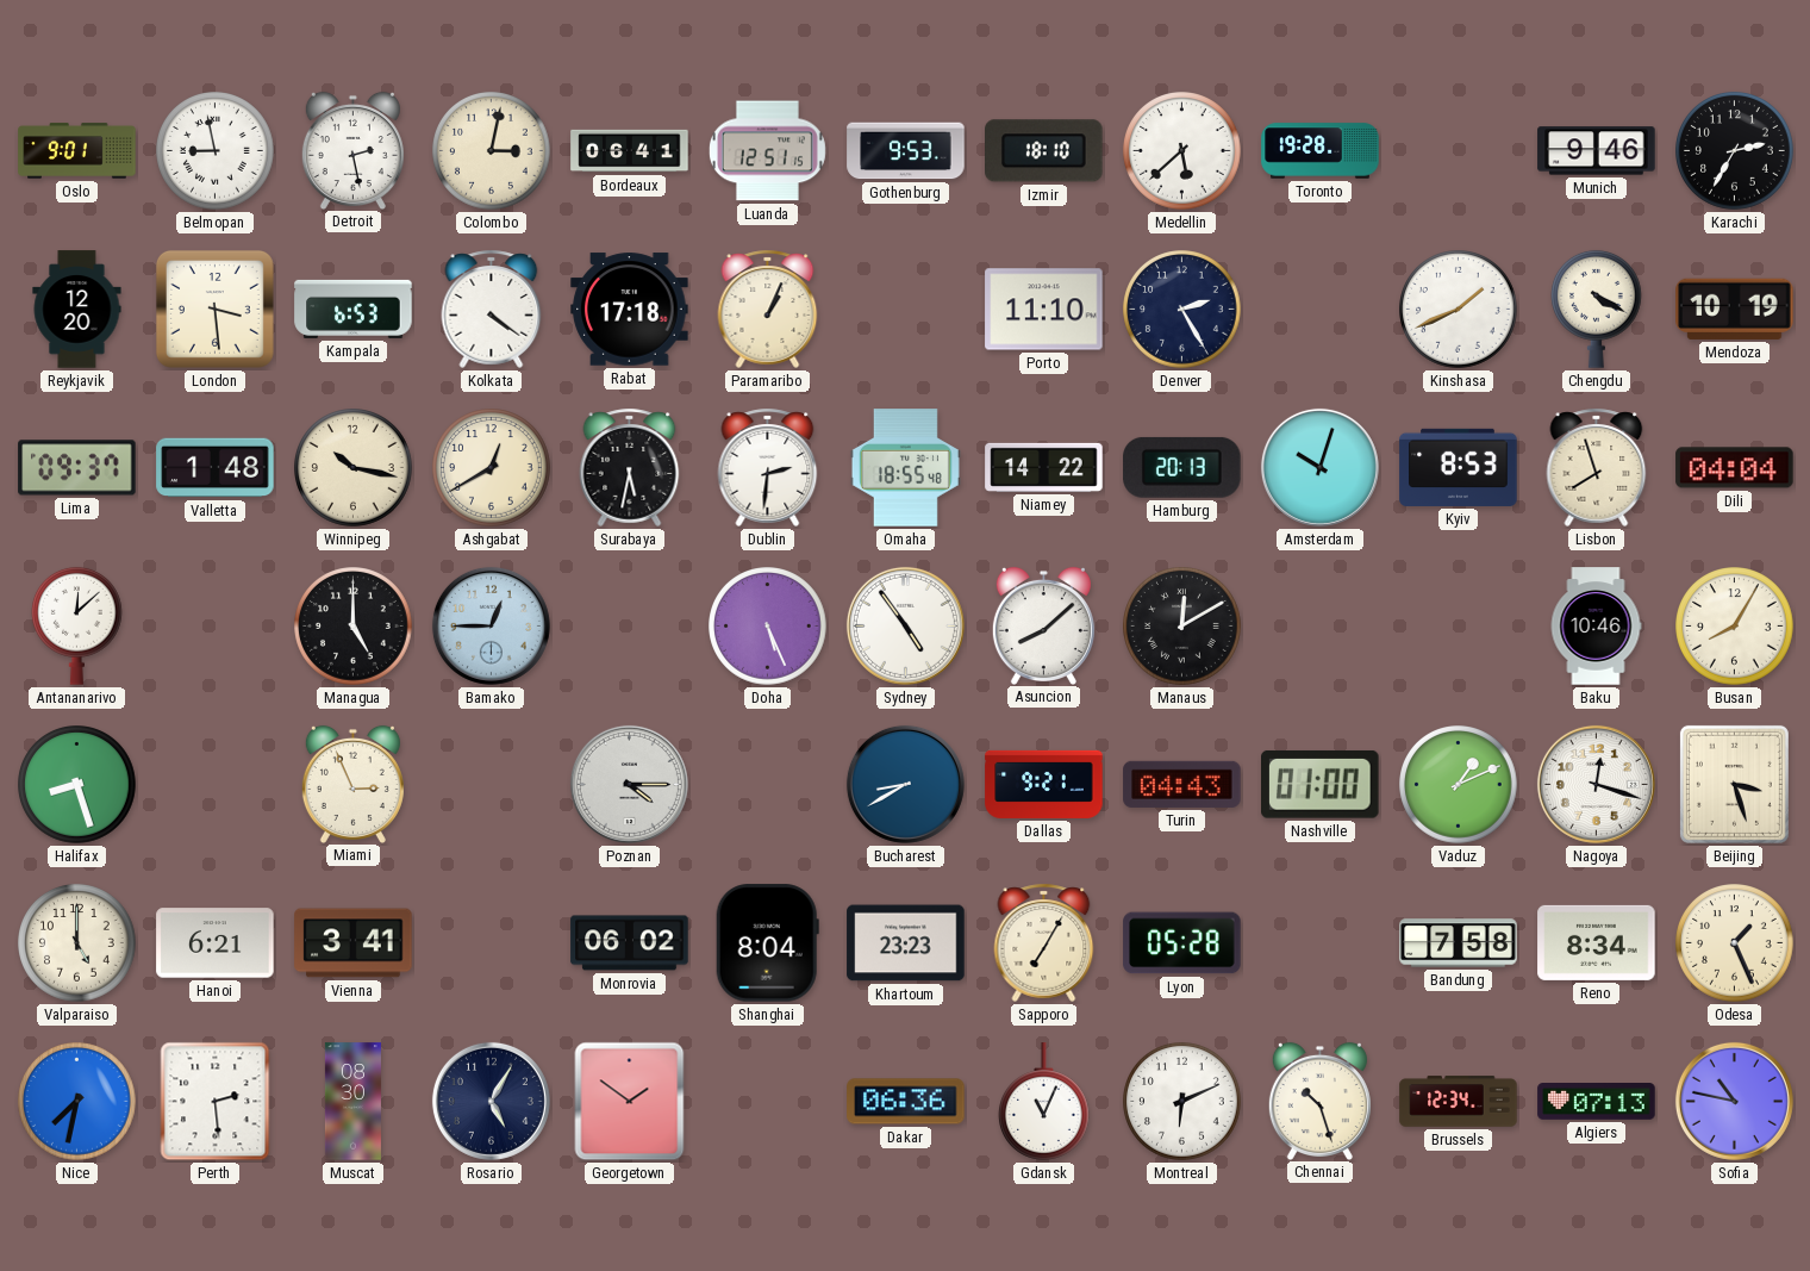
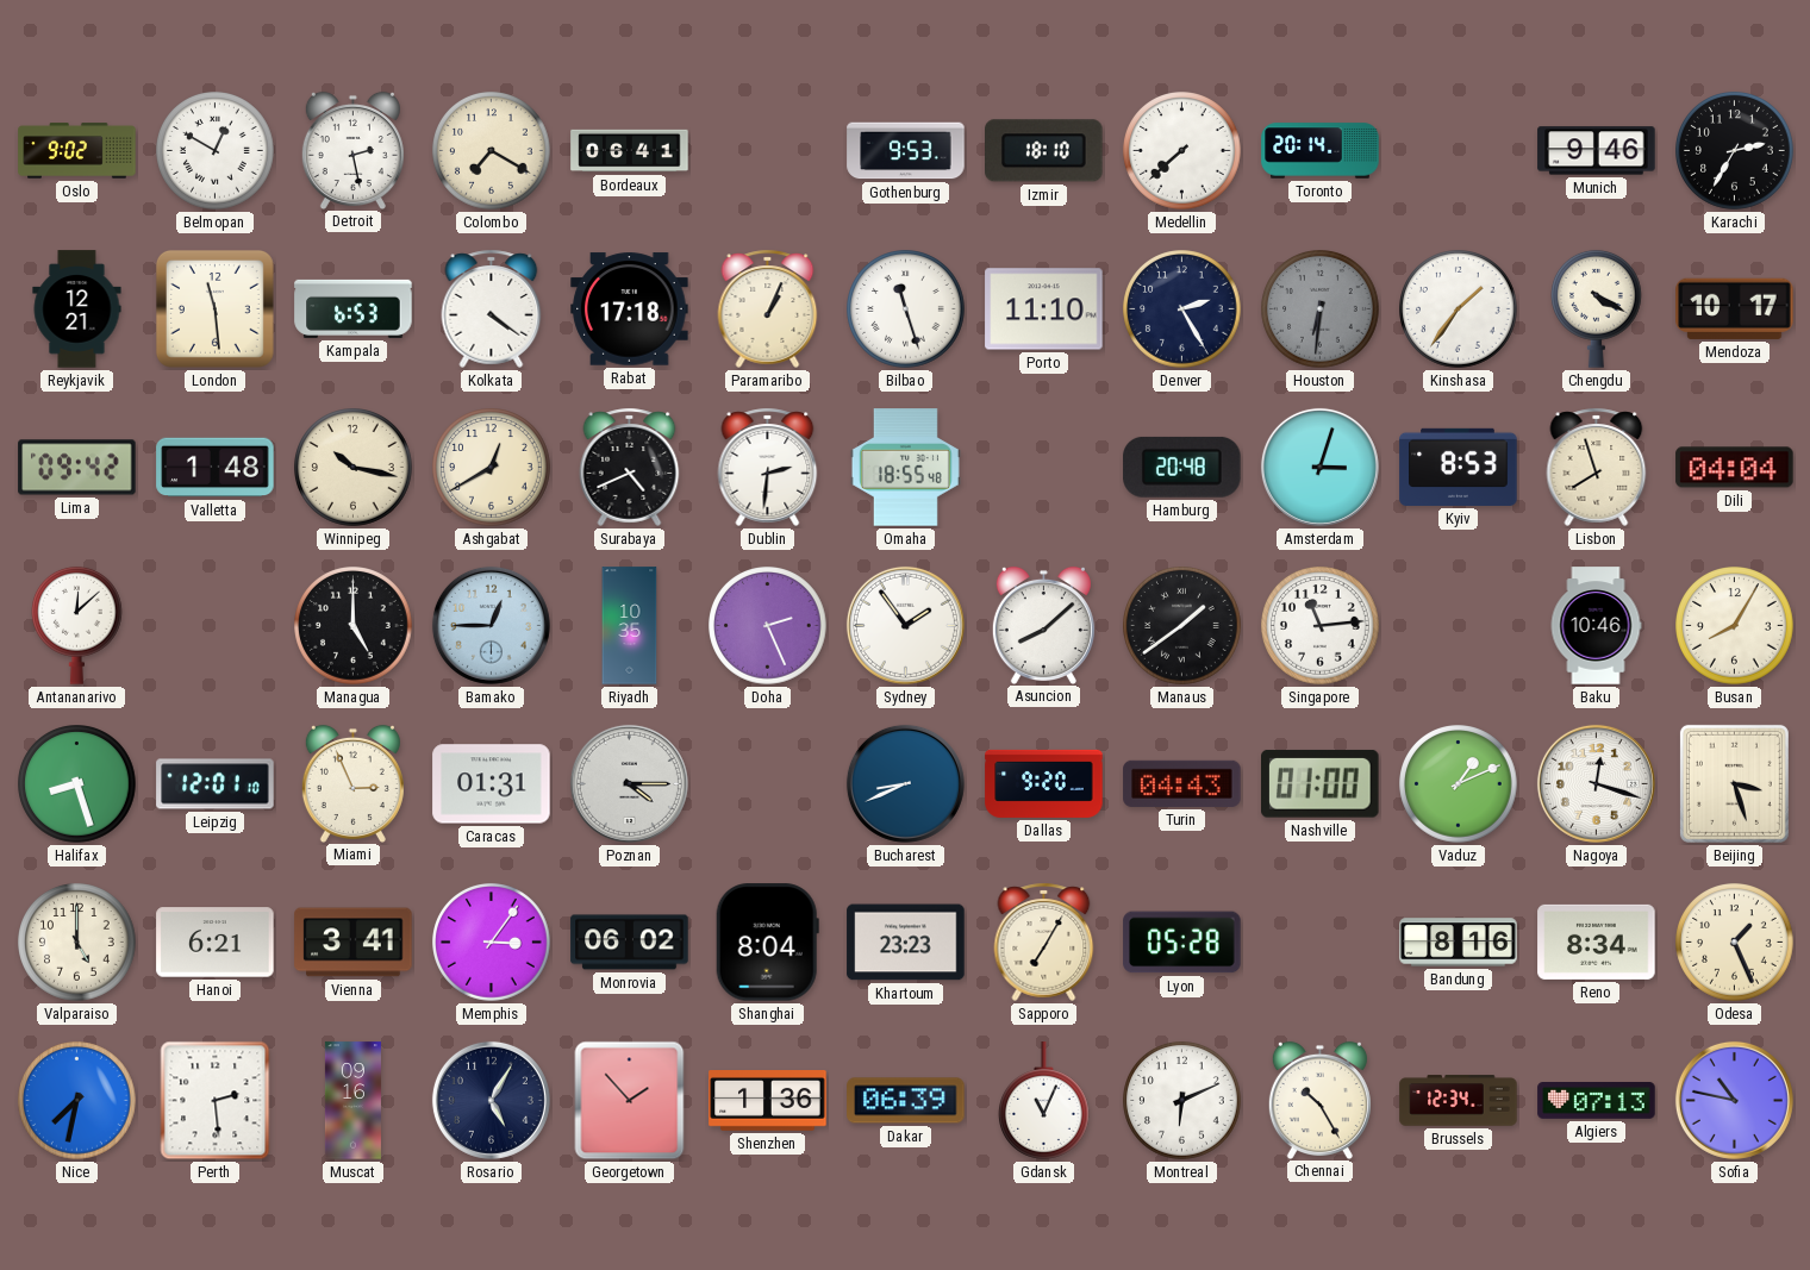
Oslo: 9:01 -> 9:02
Belmopan: 8:58 -> 12:50
Colombo: 3:02 -> 7:20
Luanda: 12:51 -> none
Medellin: 5:38 -> 7:38
Toronto: 19:28 -> 20:14
Reykjavik: 12:20 -> 12:21
London: 3:29 -> 11:29
Bilbao: none -> 11:27
Houston: none -> 6:31
Kinshasa: 1:41 -> 1:36
Mendoza: 10:19 -> 10:17
Lima: 09:37 -> 09:42
Surabaya: 5:32 -> 4:41
Niamey: 14:22 -> none
Hamburg: 20:13 -> 20:48
Amsterdam: 10:03 -> 3:03
Riyadh: none -> 10:35
Doha: 5:26 -> 2:26
Sydney: 4:54 -> 1:54
Manaus: 12:10 -> 1:39
Singapore: none -> 11:14
Leipzig: none -> 12:01
Caracas: none -> 01:31
Bucharest: 8:40 -> 8:41
Dallas: 9:21 -> 9:20
Memphis: none -> 3:06
Bandung: 7:58 -> 8:16
Muscat: 08:30 -> 09:16
Georgetown: 1:51 -> 1:53
Shenzhen: none -> 1:36
Dakar: 06:36 -> 06:39
Chennai: 10:27 -> 10:25
